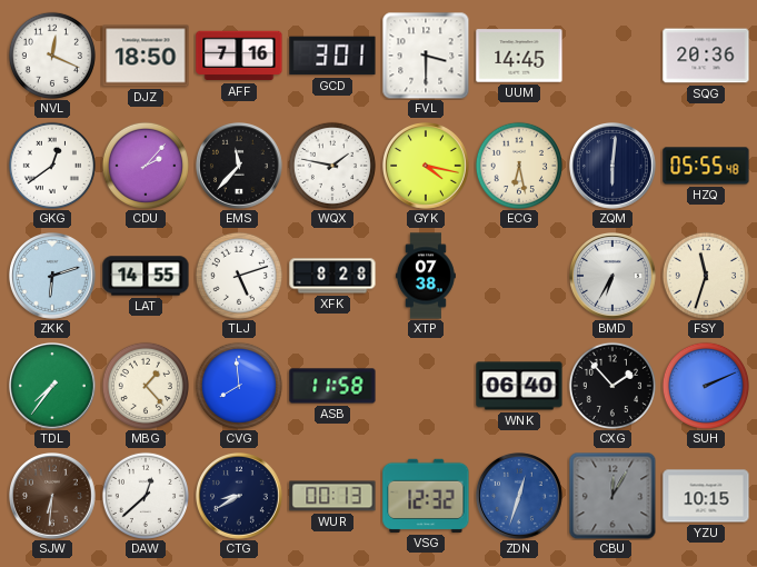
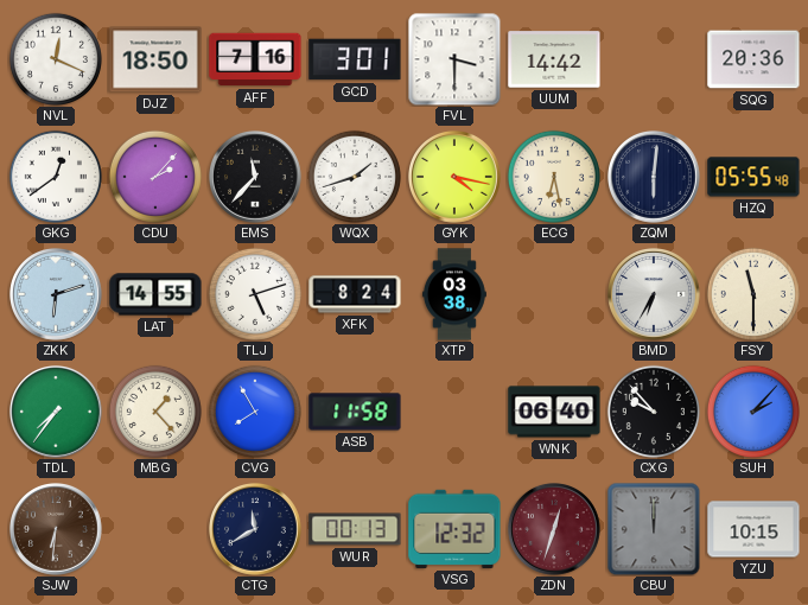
UUM: 14:45 -> 14:42
WQX: 1:47 -> 1:42
XFK: 8:28 -> 8:24
XTP: 07:38 -> 03:38
FSY: 11:33 -> 11:30
CVG: 7:59 -> 7:55
CXG: 1:53 -> 9:53
SUH: 2:11 -> 2:07
DAW: 12:38 -> none
CTG: 8:40 -> 11:40
ZDN dial: blue -> burgundy
CBU: 12:05 -> 12:00
